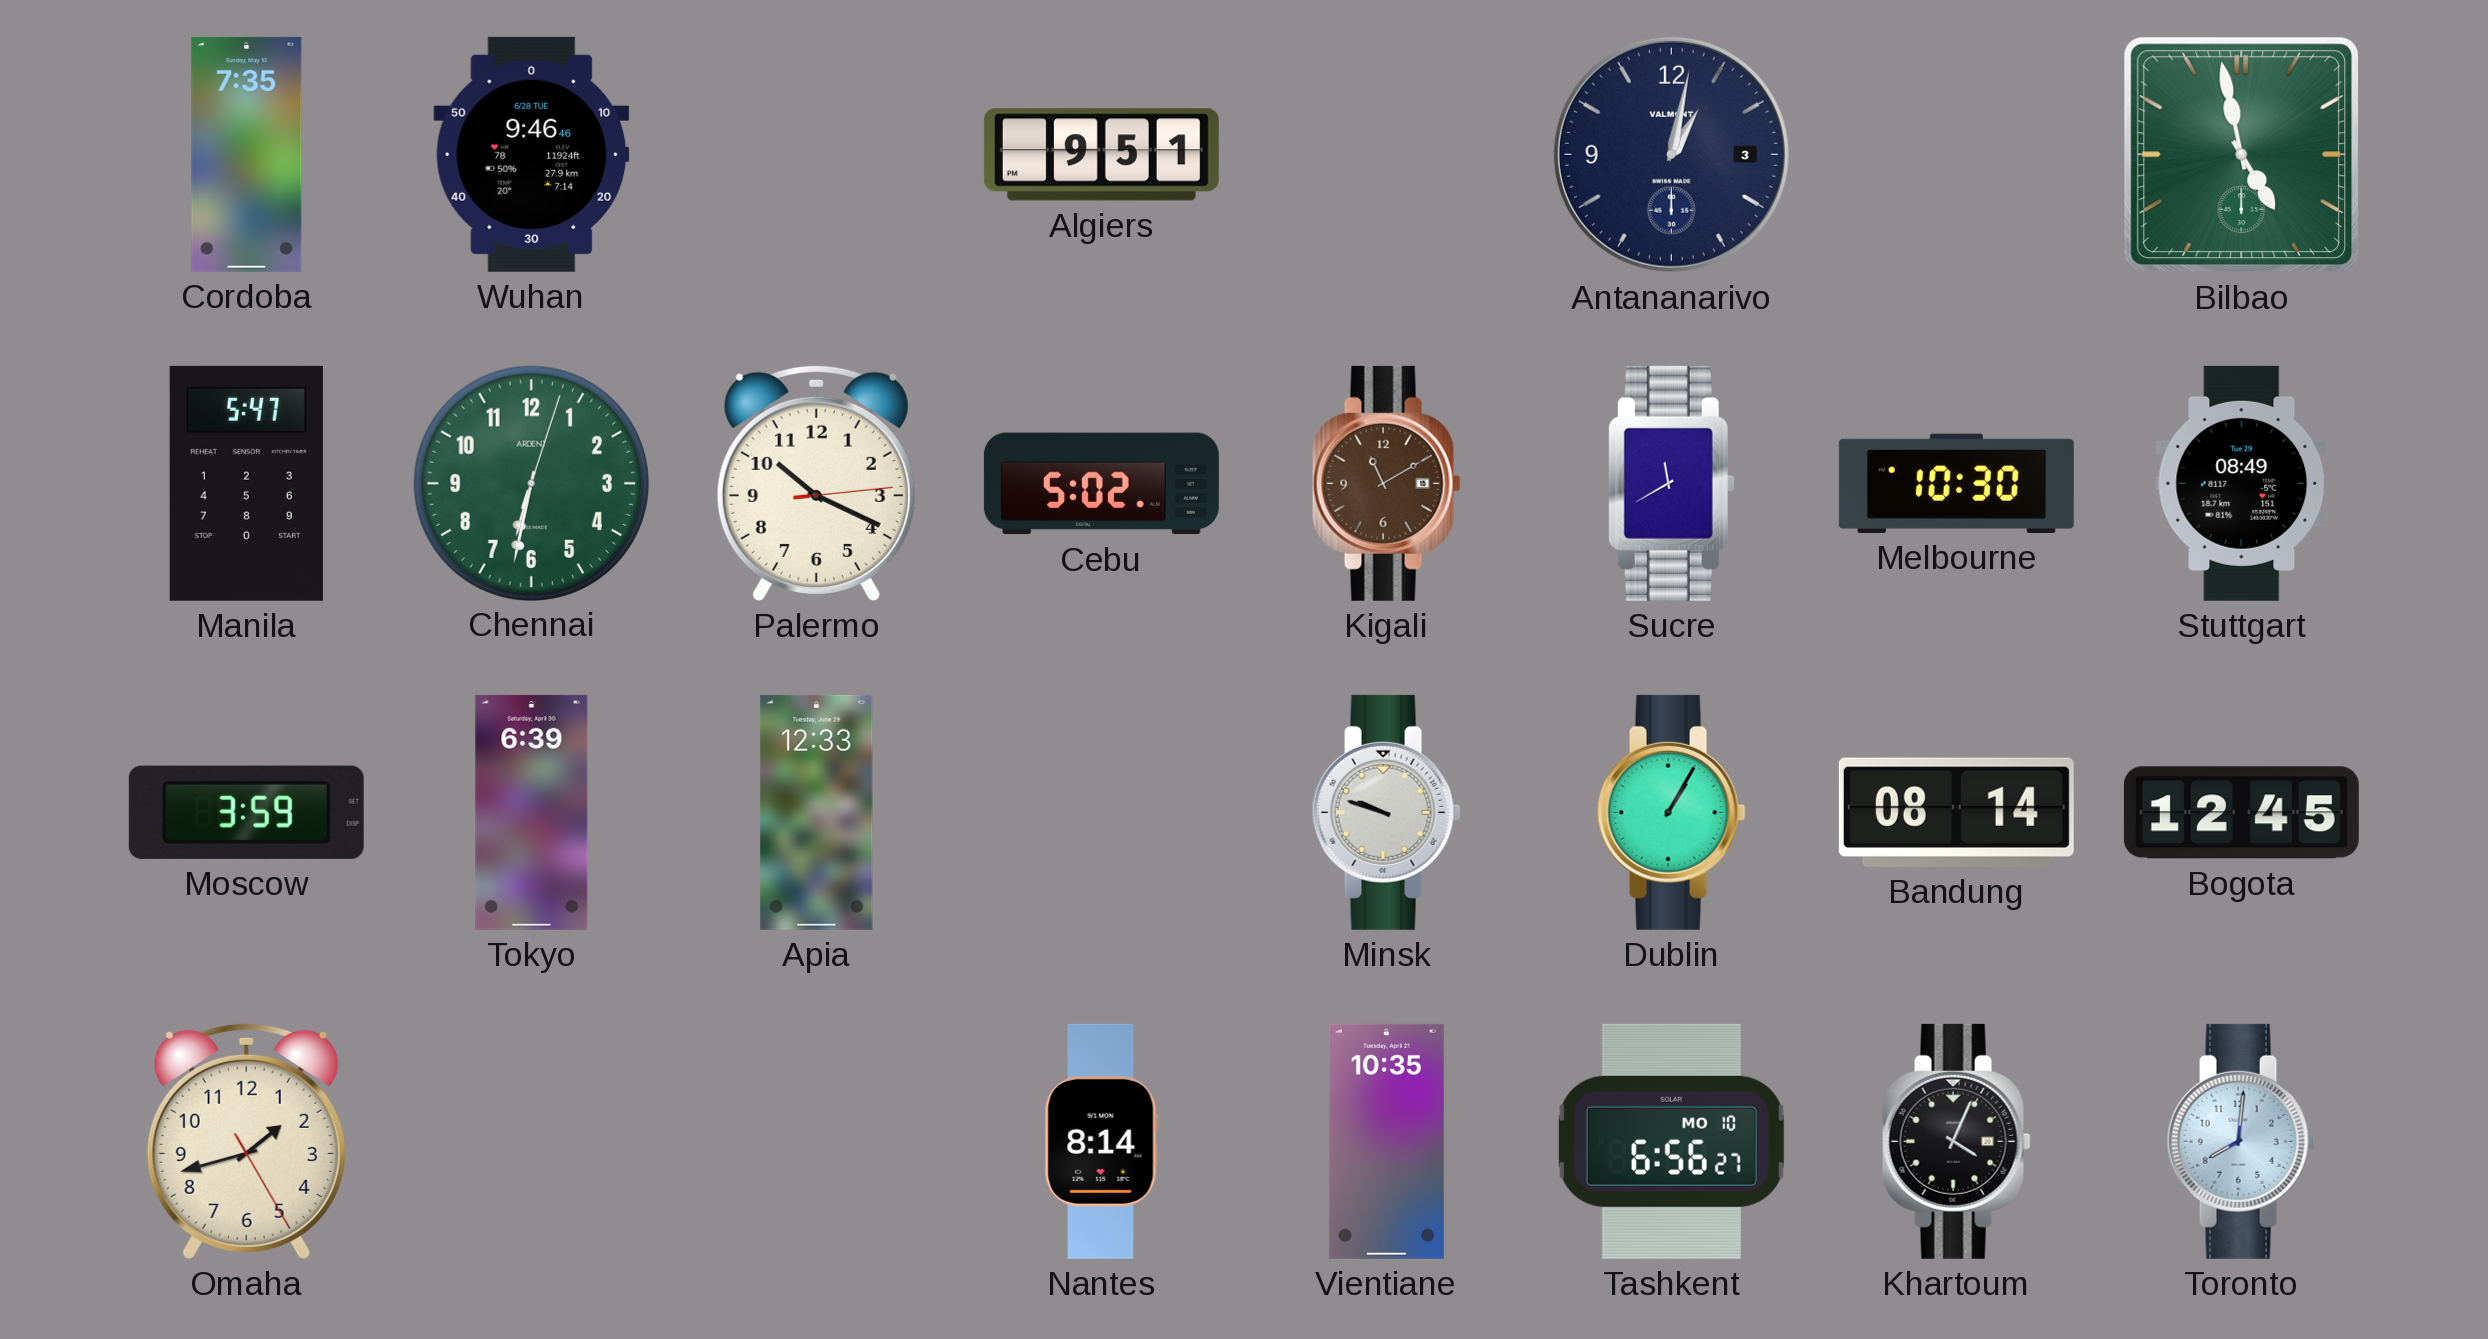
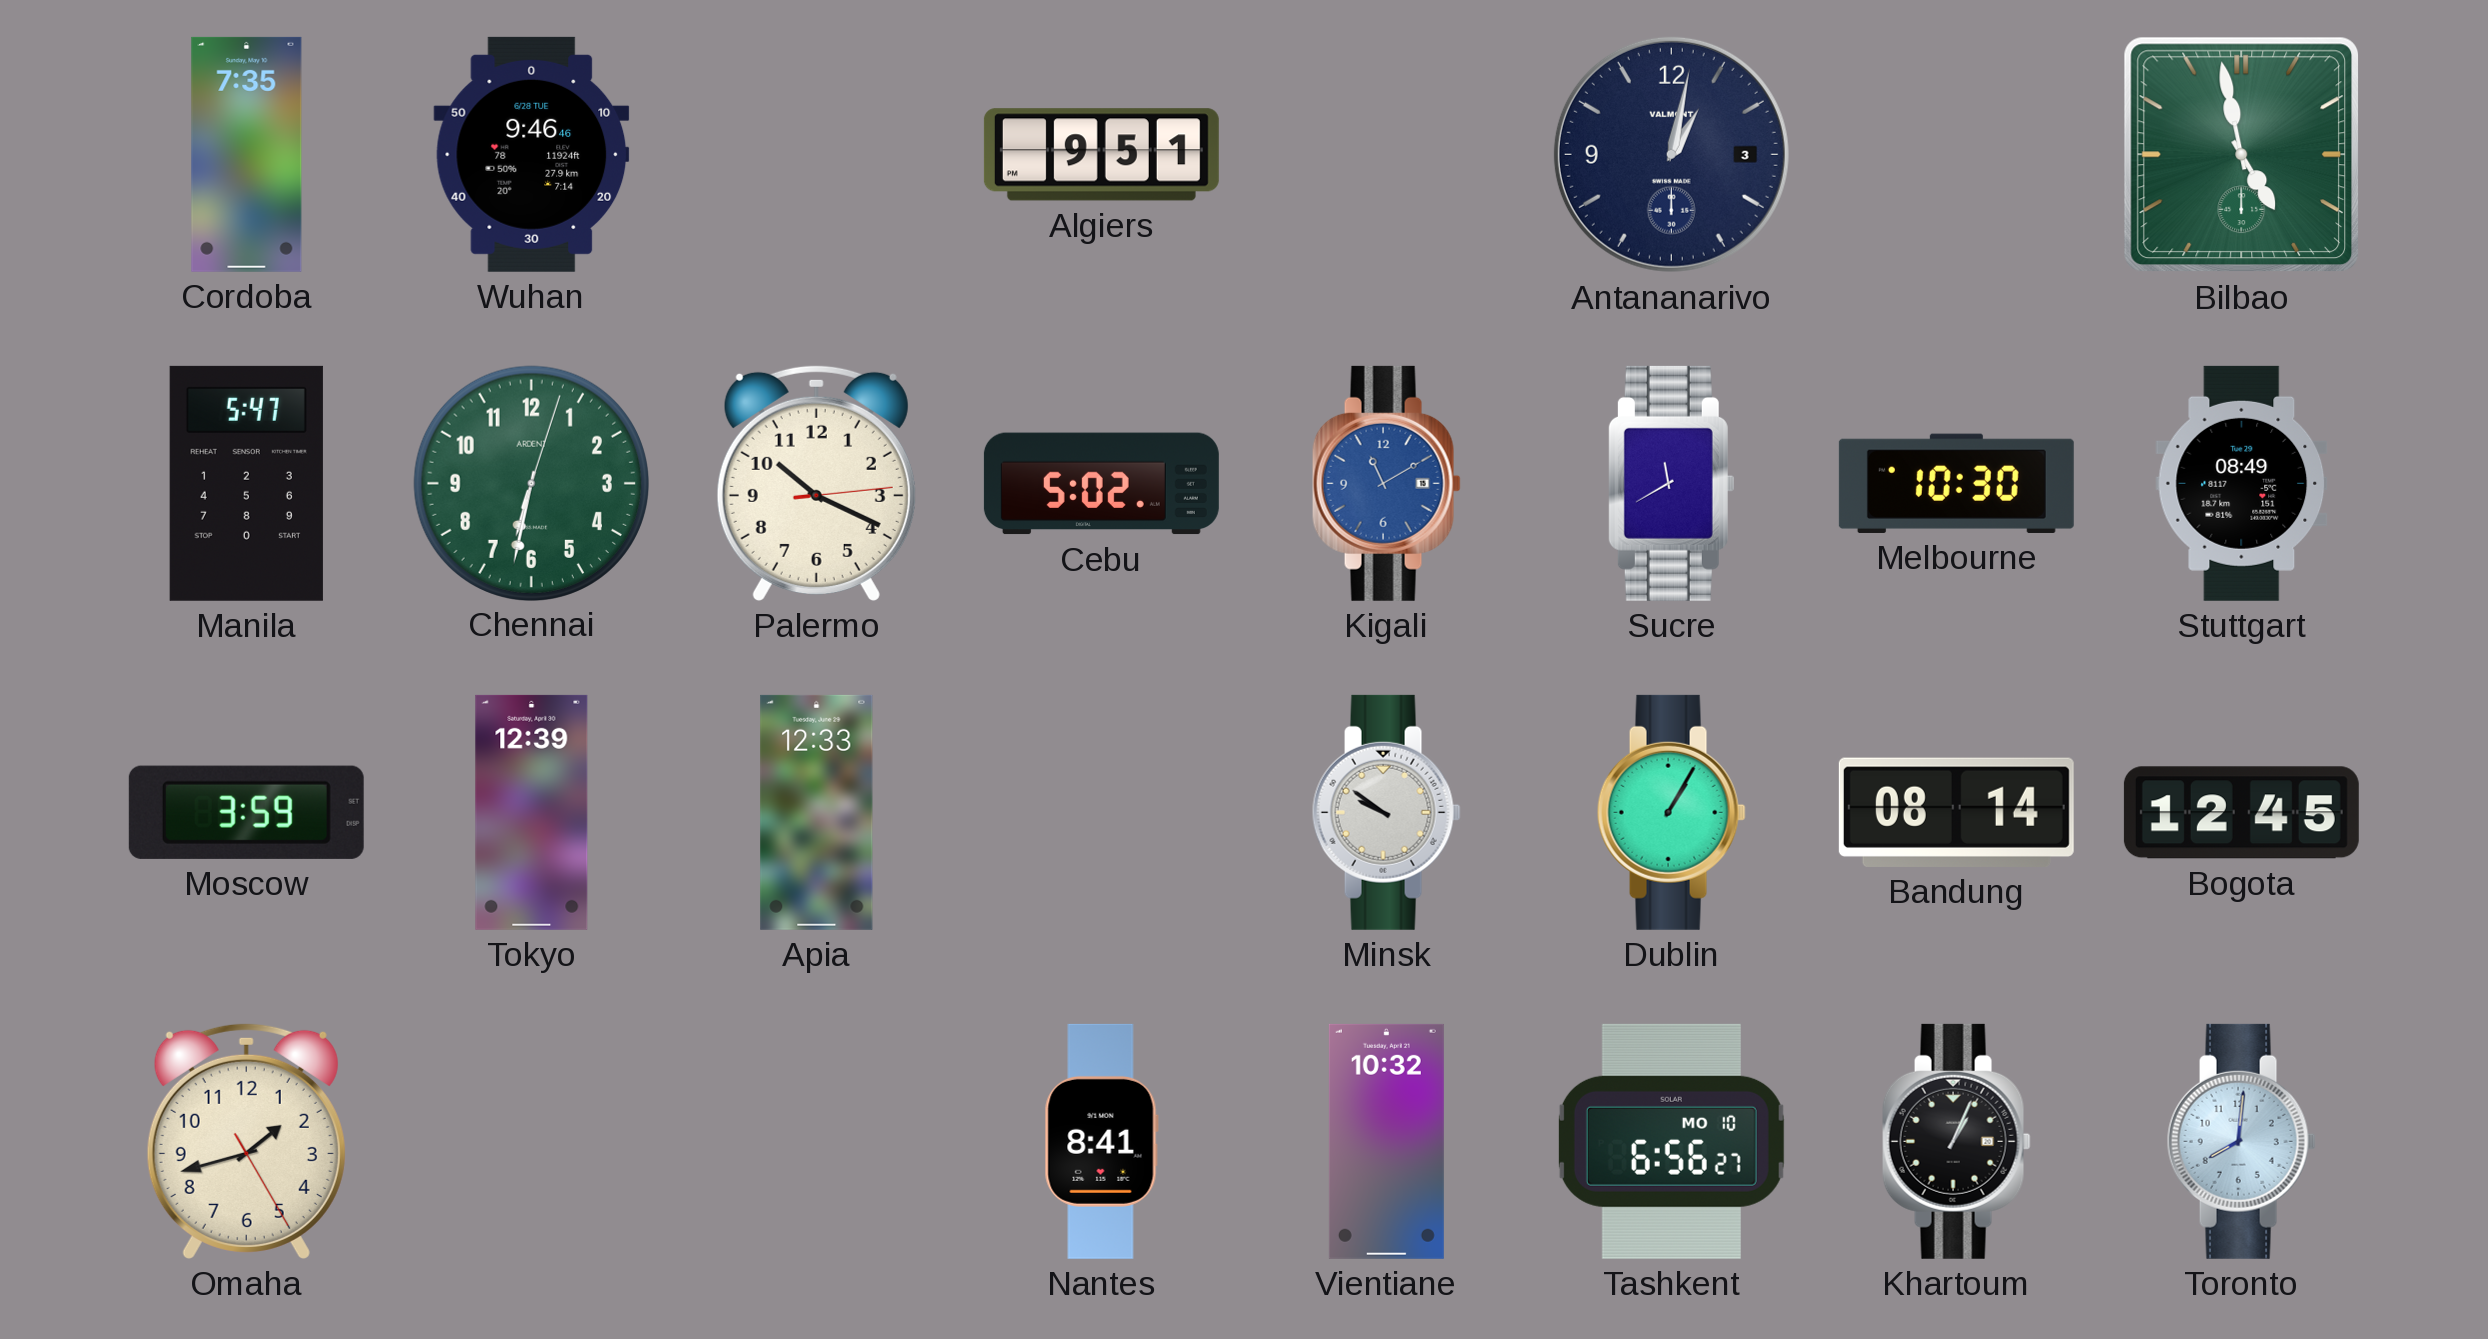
Kigali dial: brown -> blue
Tokyo: 6:39 -> 12:39
Minsk: 9:48 -> 9:51
Nantes: 8:14 -> 8:41
Vientiane: 10:35 -> 10:32
Khartoum: 4:04 -> 1:04
